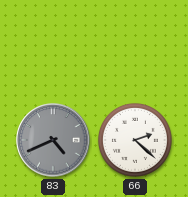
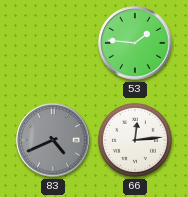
53: none -> 1:46
66: 2:22 -> 12:14
